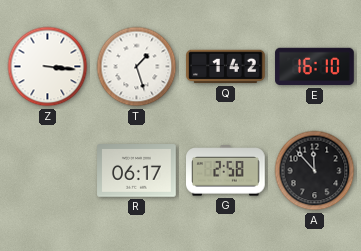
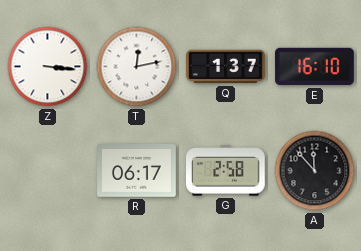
T: 1:27 -> 12:13
Q: 1:42 -> 1:37
